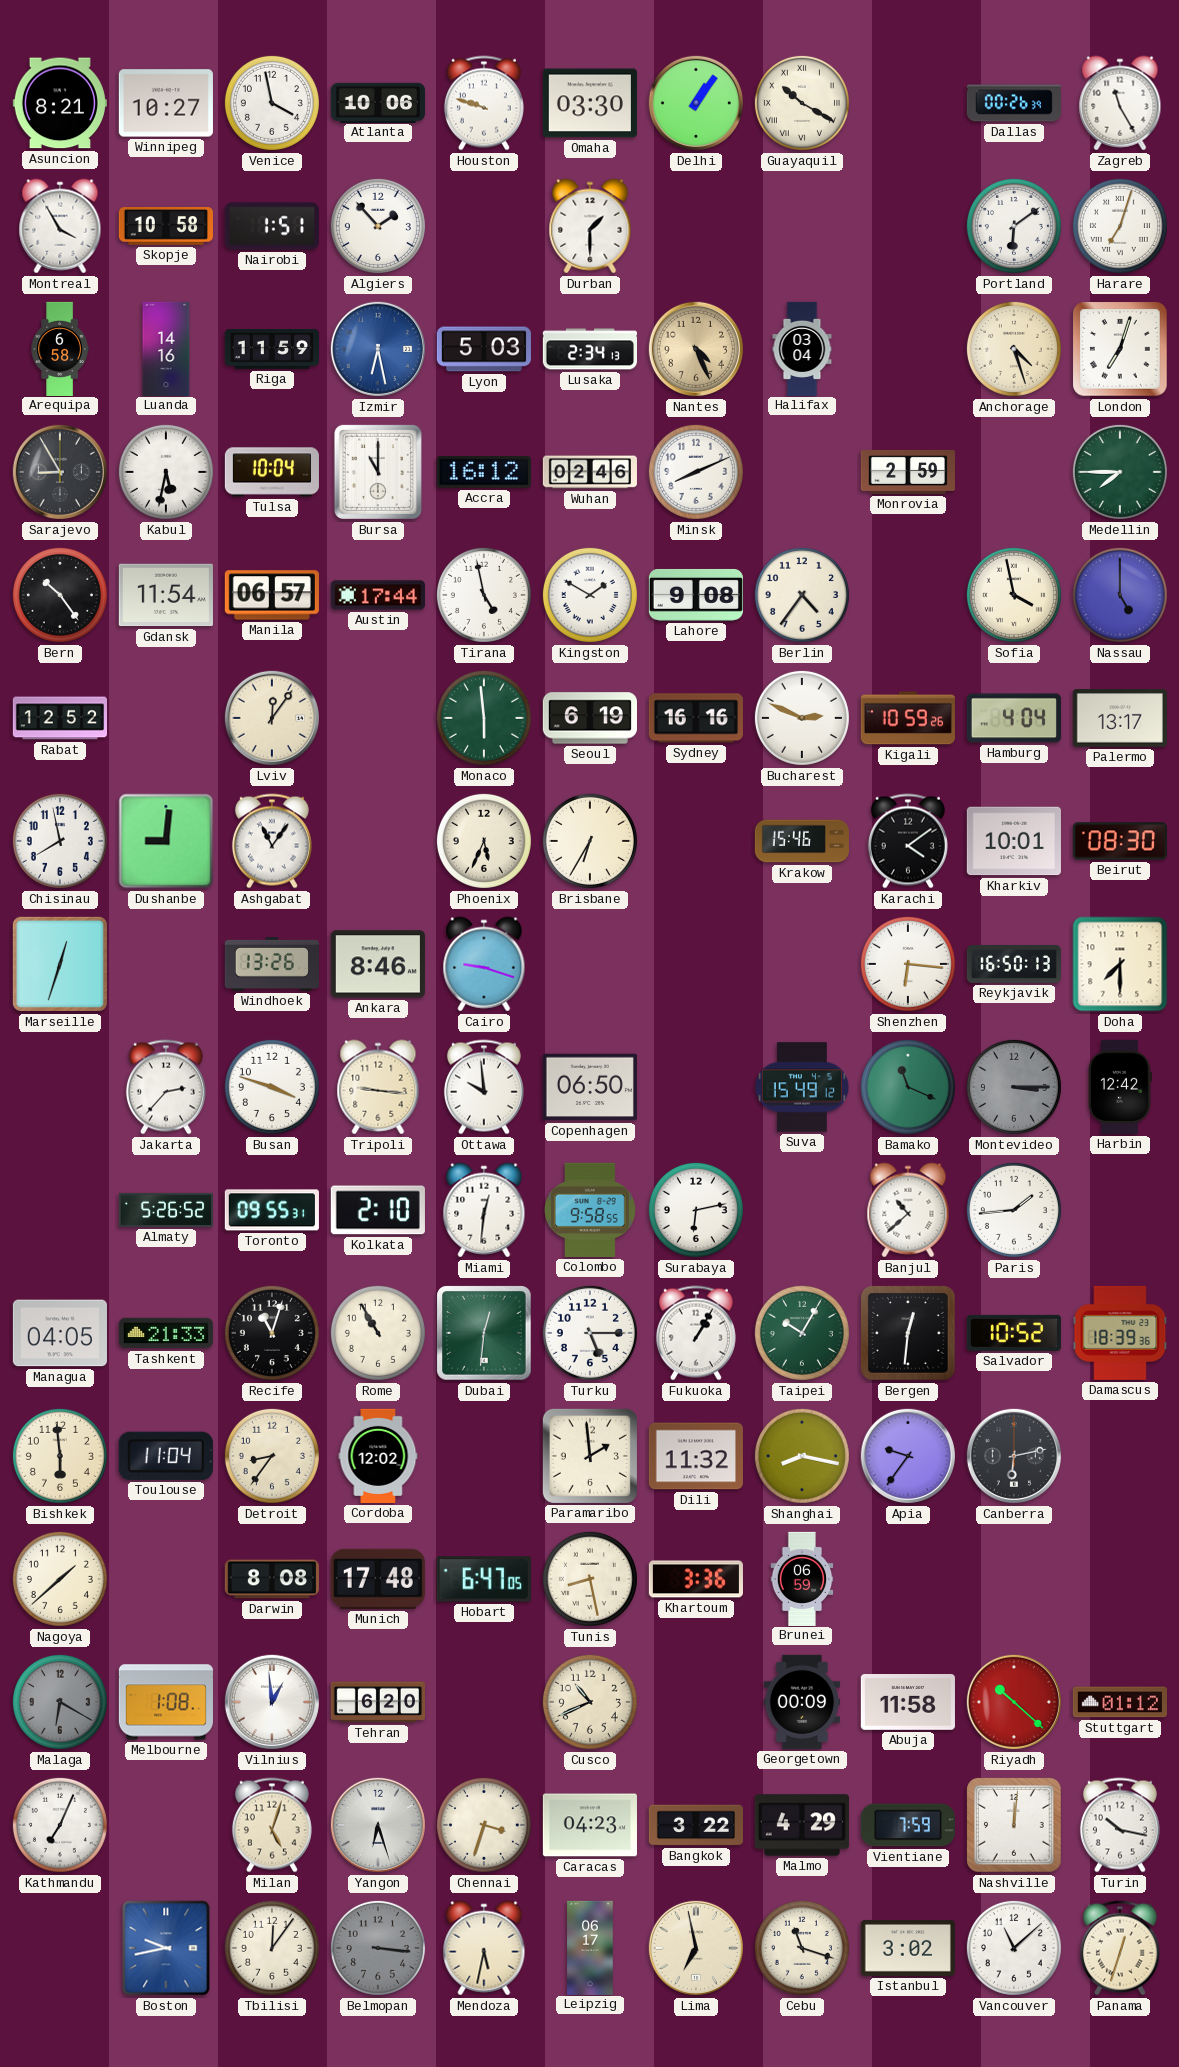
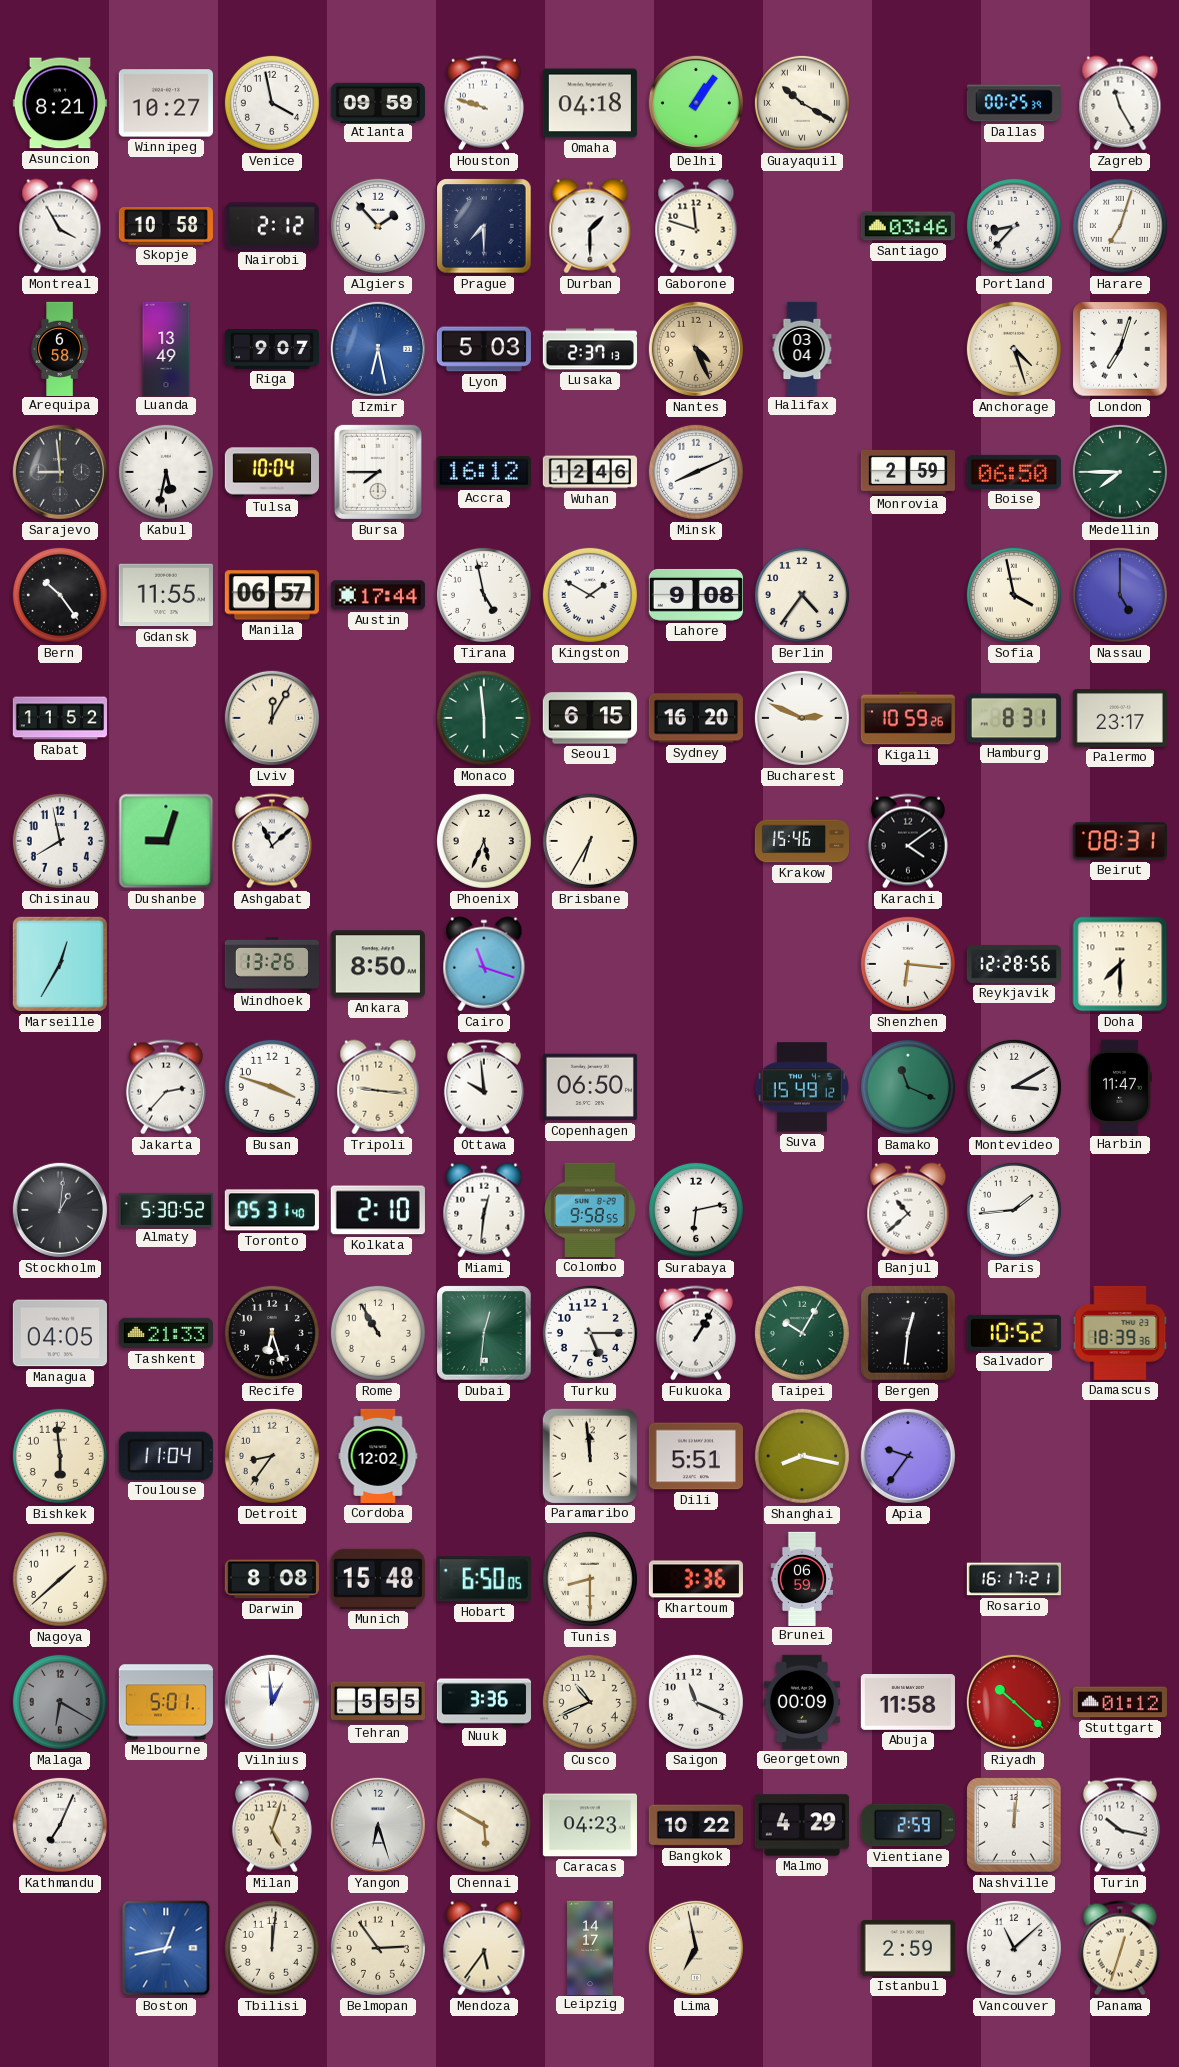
Atlanta: 10:06 -> 09:59
Omaha: 03:30 -> 04:18
Dallas: 00:26 -> 00:25
Nairobi: 1:51 -> 2:12
Prague: none -> 7:30
Gaborone: none -> 11:48
Santiago: none -> 03:46
Portland: 6:09 -> 8:37
Luanda: 14:16 -> 13:49
Riga: 11:59 -> 9:07
Lusaka: 2:34 -> 2:37
Sarajevo: 8:55 -> 8:59
Bursa: 11:00 -> 7:45
Wuhan: 02:46 -> 12:46
Boise: none -> 06:50
Gdansk: 11:54 -> 11:55
Rabat: 12:52 -> 11:52
Lviv: 12:06 -> 12:05
Seoul: 6:19 -> 6:15
Sydney: 16:16 -> 16:20
Hamburg: 4:04 -> 8:31
Palermo: 13:17 -> 23:17
Dushanbe: 9:01 -> 9:03
Ashgabat: 11:06 -> 11:08
Kharkiv: 10:01 -> none
Beirut: 08:30 -> 08:31
Marseille: 12:33 -> 12:35
Ankara: 8:46 -> 8:50
Cairo: 9:18 -> 11:18
Reykjavik: 16:50 -> 12:28
Montevideo: 3:15 -> 3:10
Montevideo dial: grey -> white
Harbin: 12:42 -> 11:47
Stockholm: none -> 1:01
Almaty: 5:26 -> 5:30
Toronto: 09:55 -> 05:31
Recife: 11:03 -> 6:27
Paramaribo: 1:59 -> 11:59
Dili: 11:32 -> 5:51
Canberra: 6:13 -> none
Munich: 17:48 -> 15:48
Hobart: 6:47 -> 6:50
Tunis: 8:28 -> 8:30
Rosario: none -> 16:17
Melbourne: 1:08 -> 5:01
Tehran: 6:20 -> 5:55
Nuuk: none -> 3:36
Saigon: none -> 11:19
Chennai: 3:33 -> 5:50
Bangkok: 3:22 -> 10:22
Vientiane: 7:59 -> 2:59
Boston: 9:43 -> 12:43
Tbilisi: 12:06 -> 12:01
Belmopan: 3:16 -> 2:54
Belmopan dial: grey -> cream
Mendoza: 5:32 -> 5:36
Leipzig: 06:17 -> 14:17
Cebu: 11:18 -> none
Istanbul: 3:02 -> 2:59
